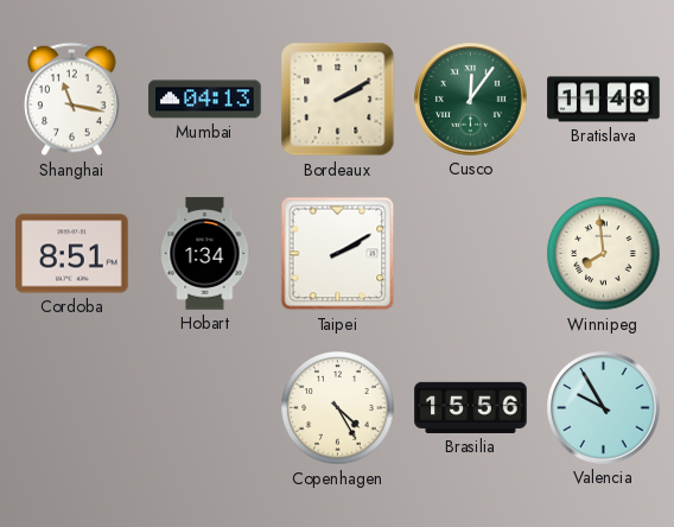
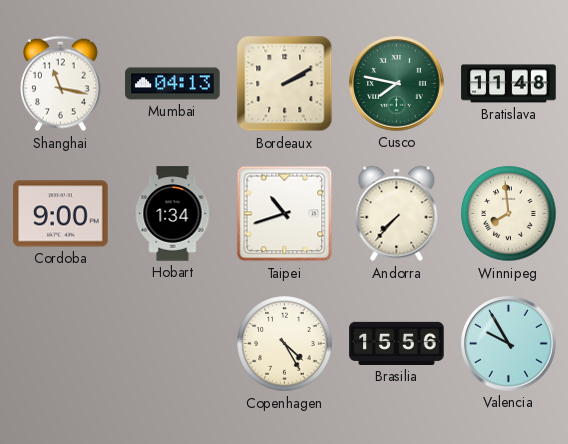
Cusco: 12:06 -> 7:47
Cordoba: 8:51 -> 9:00
Taipei: 2:10 -> 10:42
Andorra: none -> 7:37
